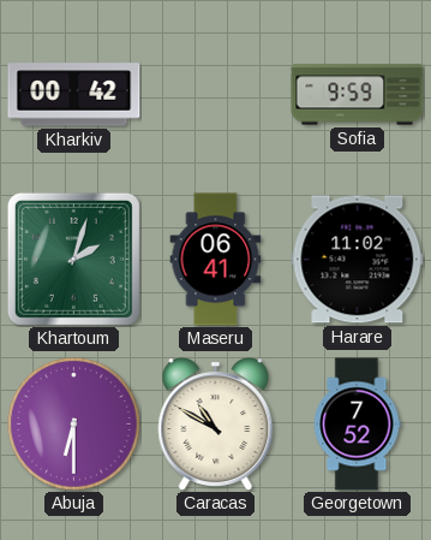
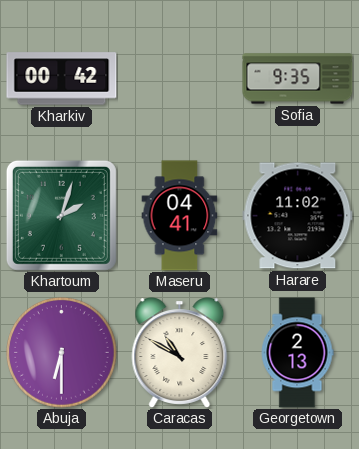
Sofia: 9:59 -> 9:35
Maseru: 06:41 -> 04:41
Georgetown: 7:52 -> 2:13
